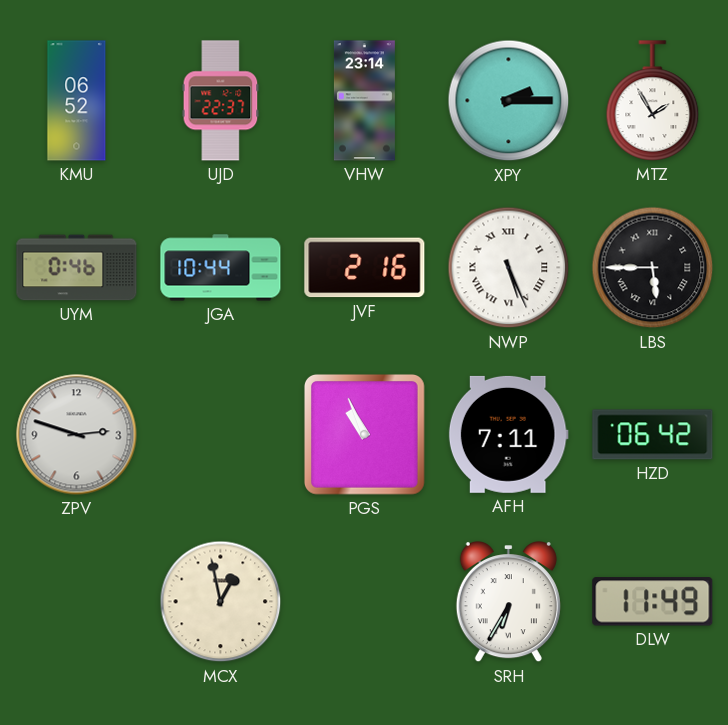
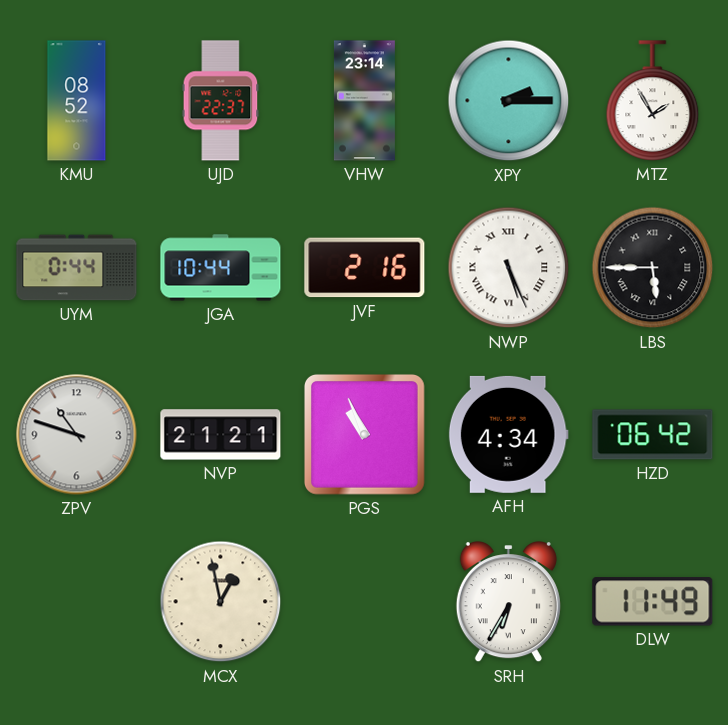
KMU: 06:52 -> 08:52
UYM: 0:46 -> 0:44
ZPV: 2:48 -> 10:48
NVP: none -> 21:21
AFH: 7:11 -> 4:34
